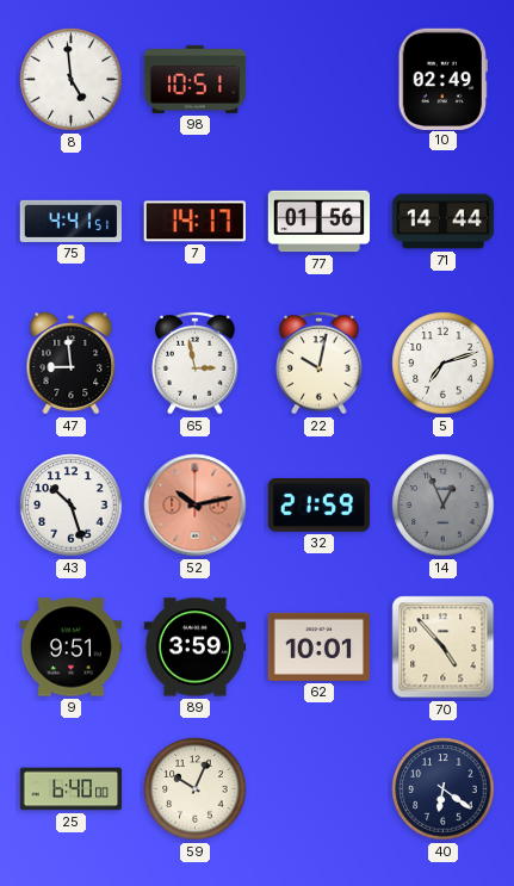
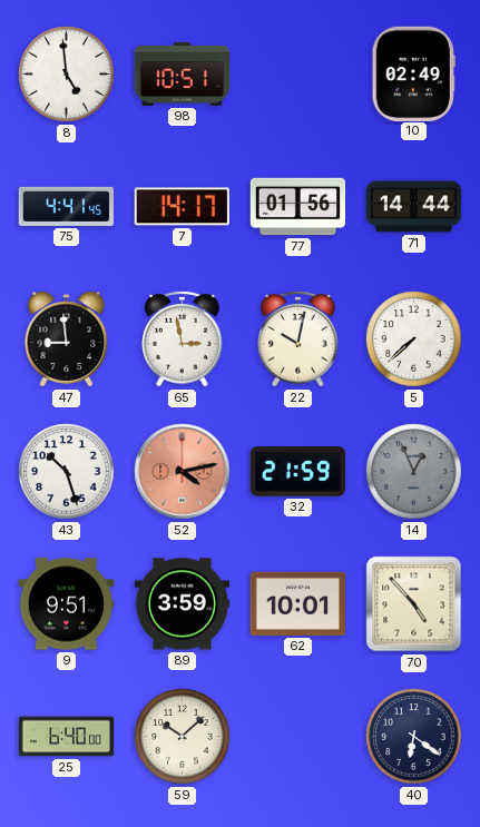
75: 4:41:51 -> 4:41:45
5: 7:12 -> 7:38
52: 10:13 -> 4:13
59: 10:04 -> 10:08
